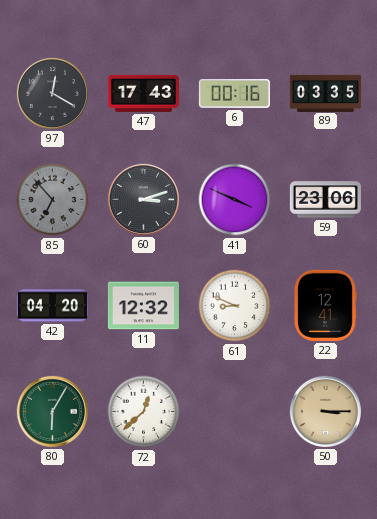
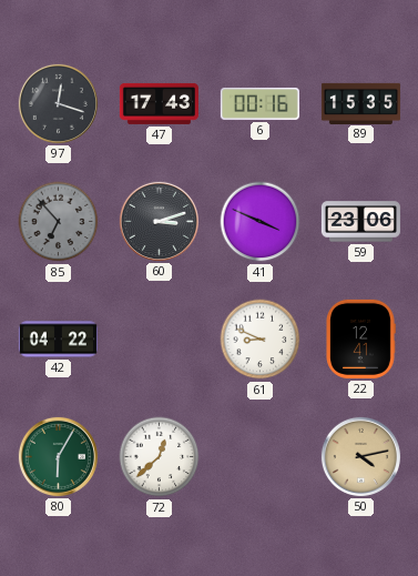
97: 12:20 -> 12:18
89: 03:35 -> 15:35
42: 04:20 -> 04:22
11: 12:32 -> none
50: 3:15 -> 4:13
